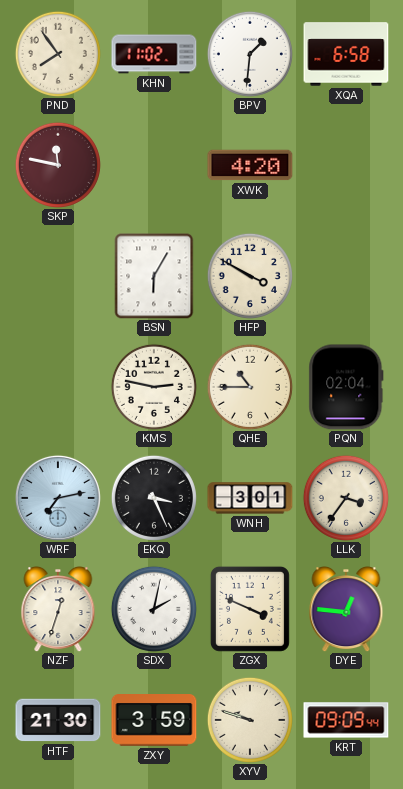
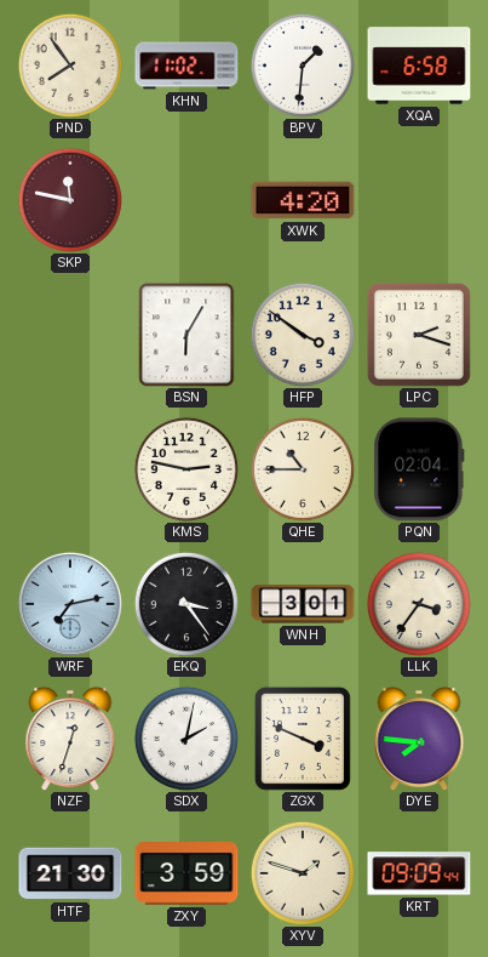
HFP: 3:50 -> 3:51
LPC: none -> 2:18
EKQ: 3:26 -> 3:24
DYE: 12:46 -> 7:46
XYV: 9:48 -> 1:48
